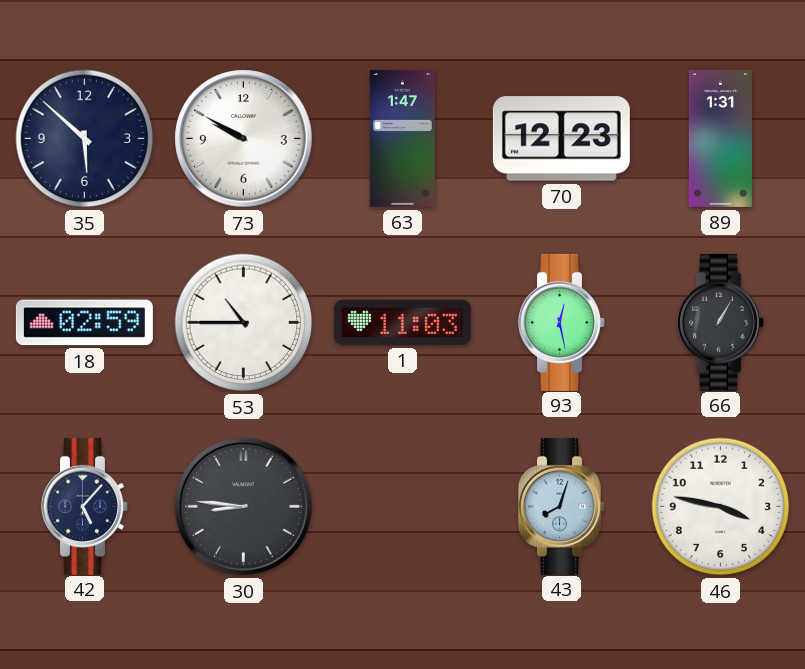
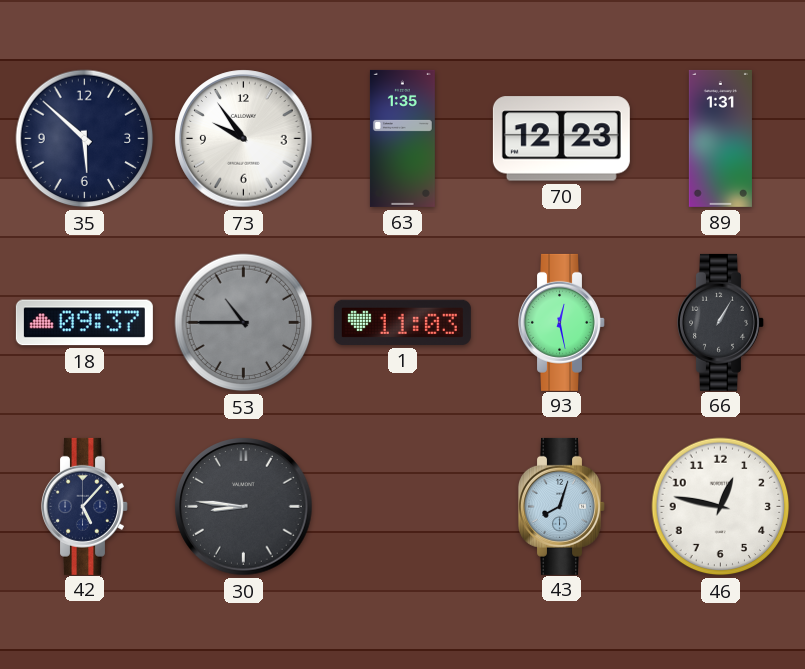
73: 9:50 -> 9:54
63: 1:47 -> 1:35
18: 02:59 -> 09:37
53 dial: white -> grey
46: 3:47 -> 12:47
